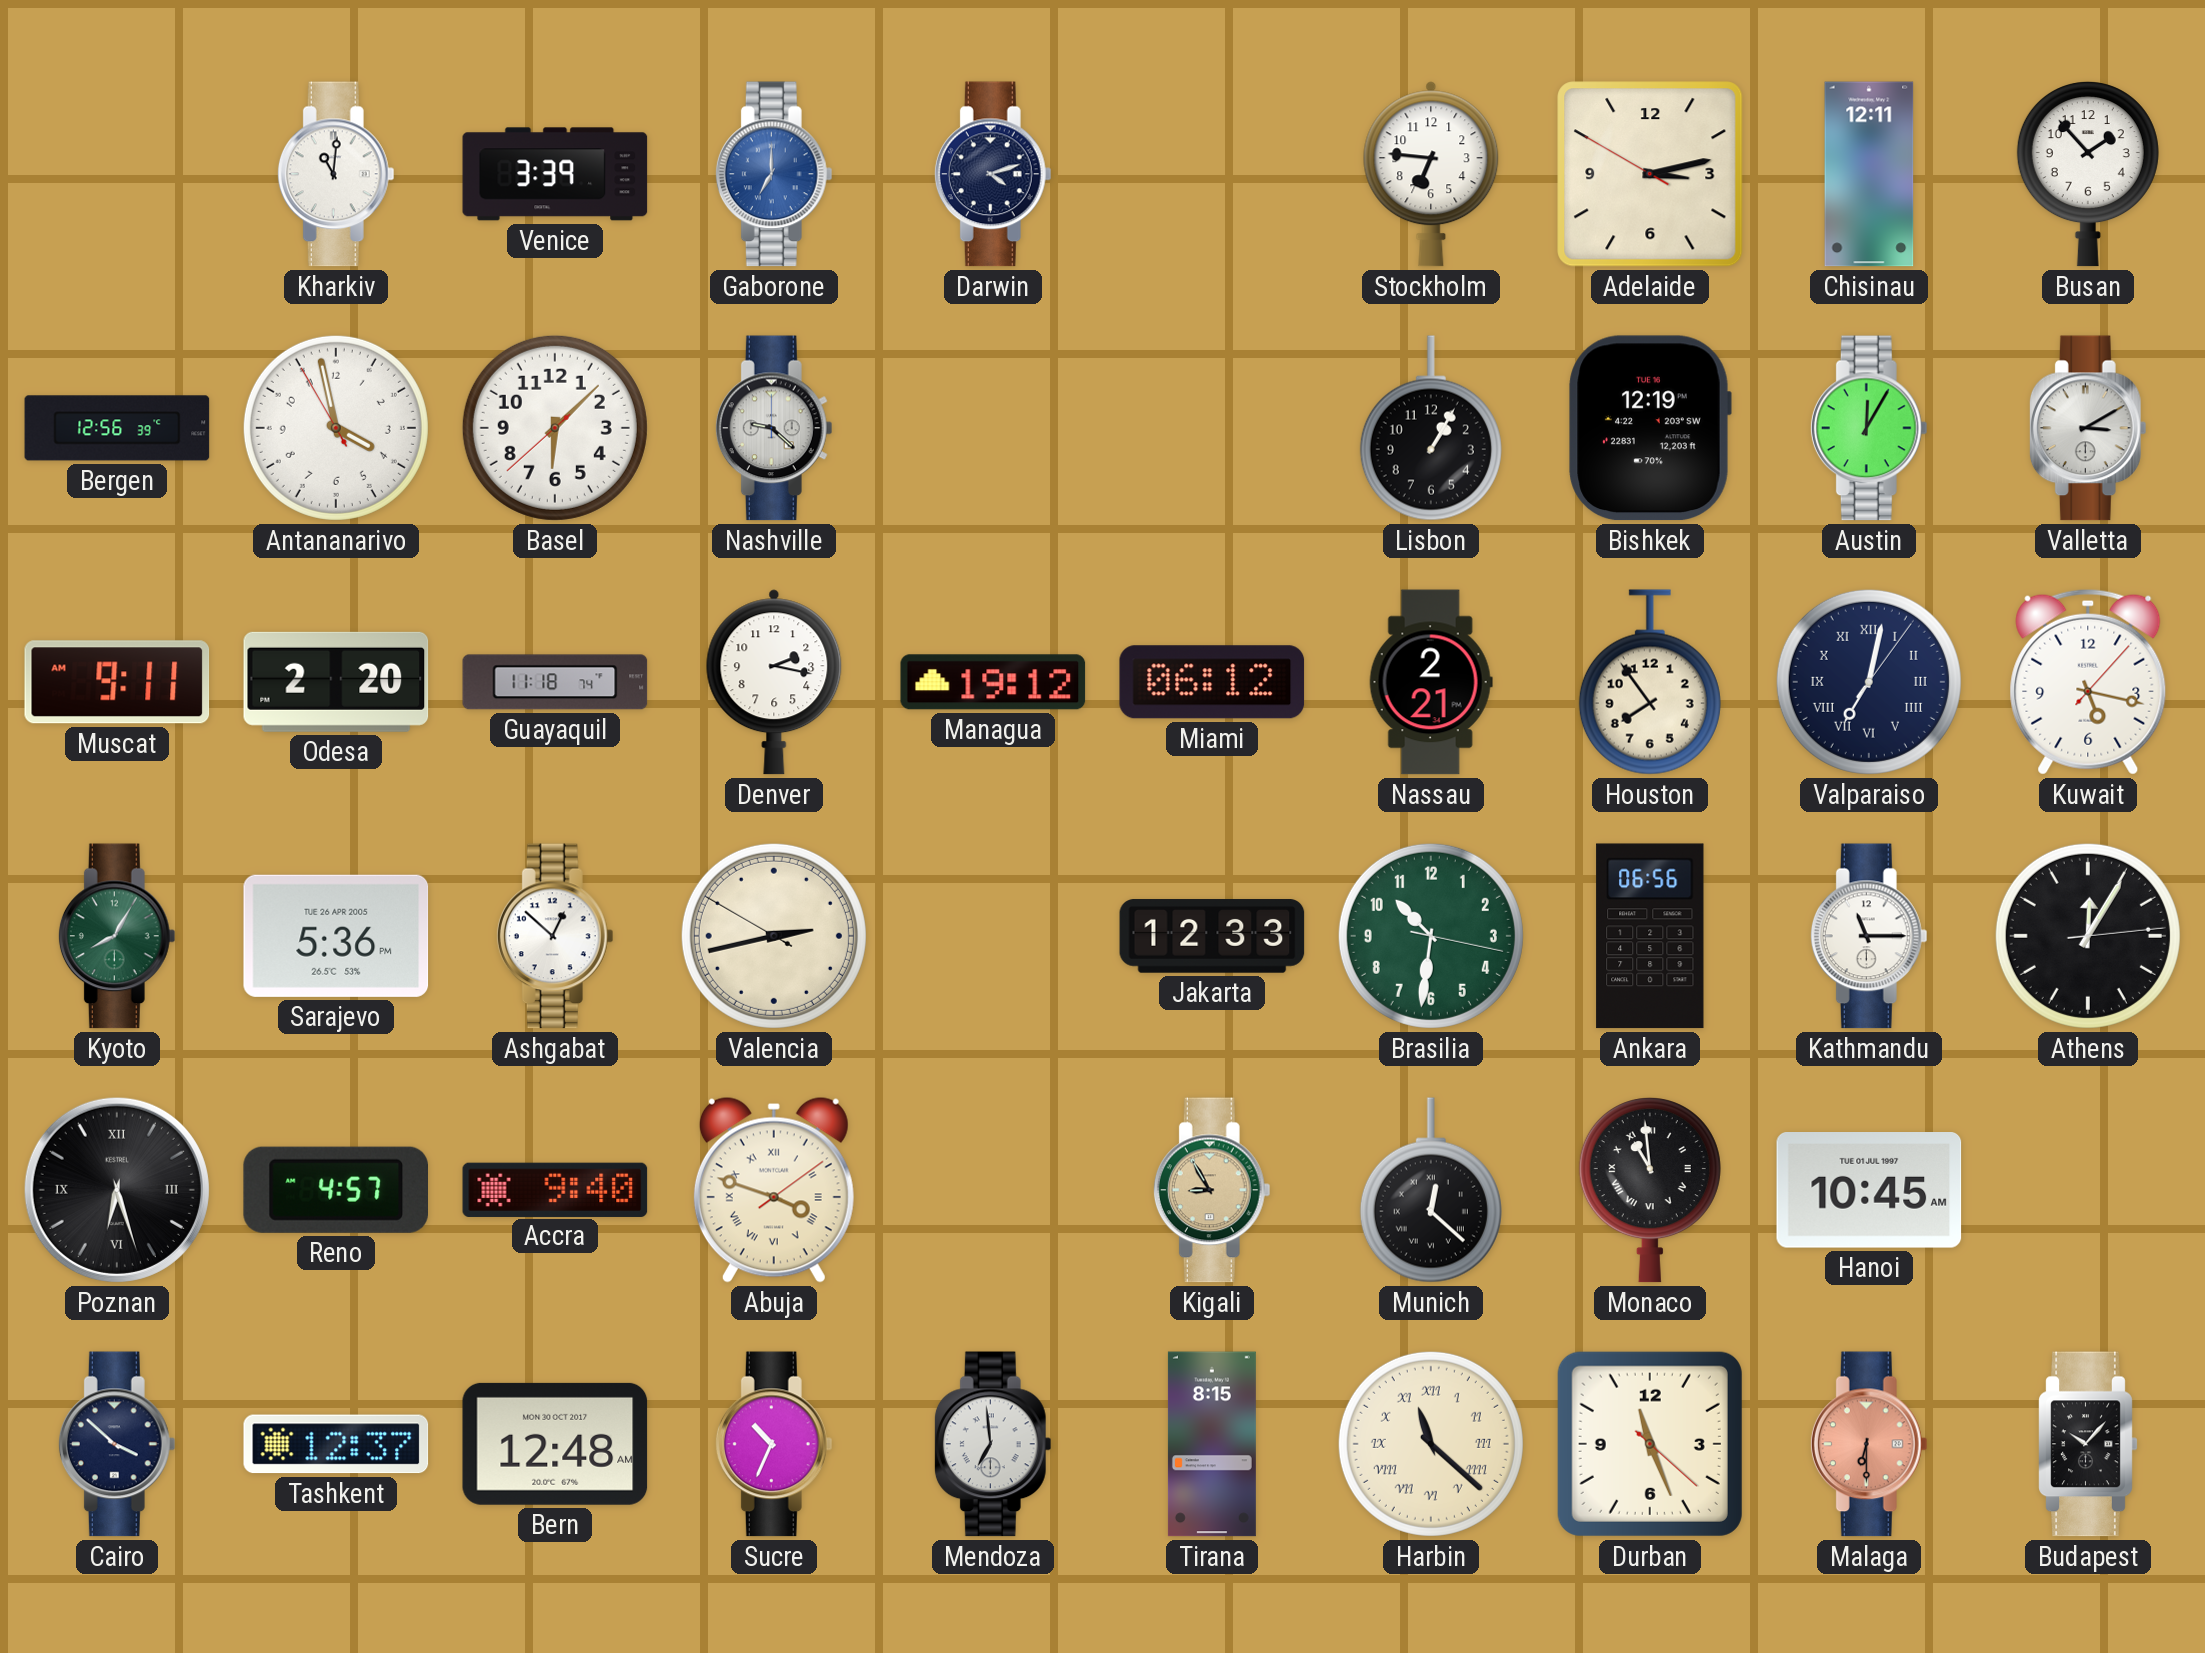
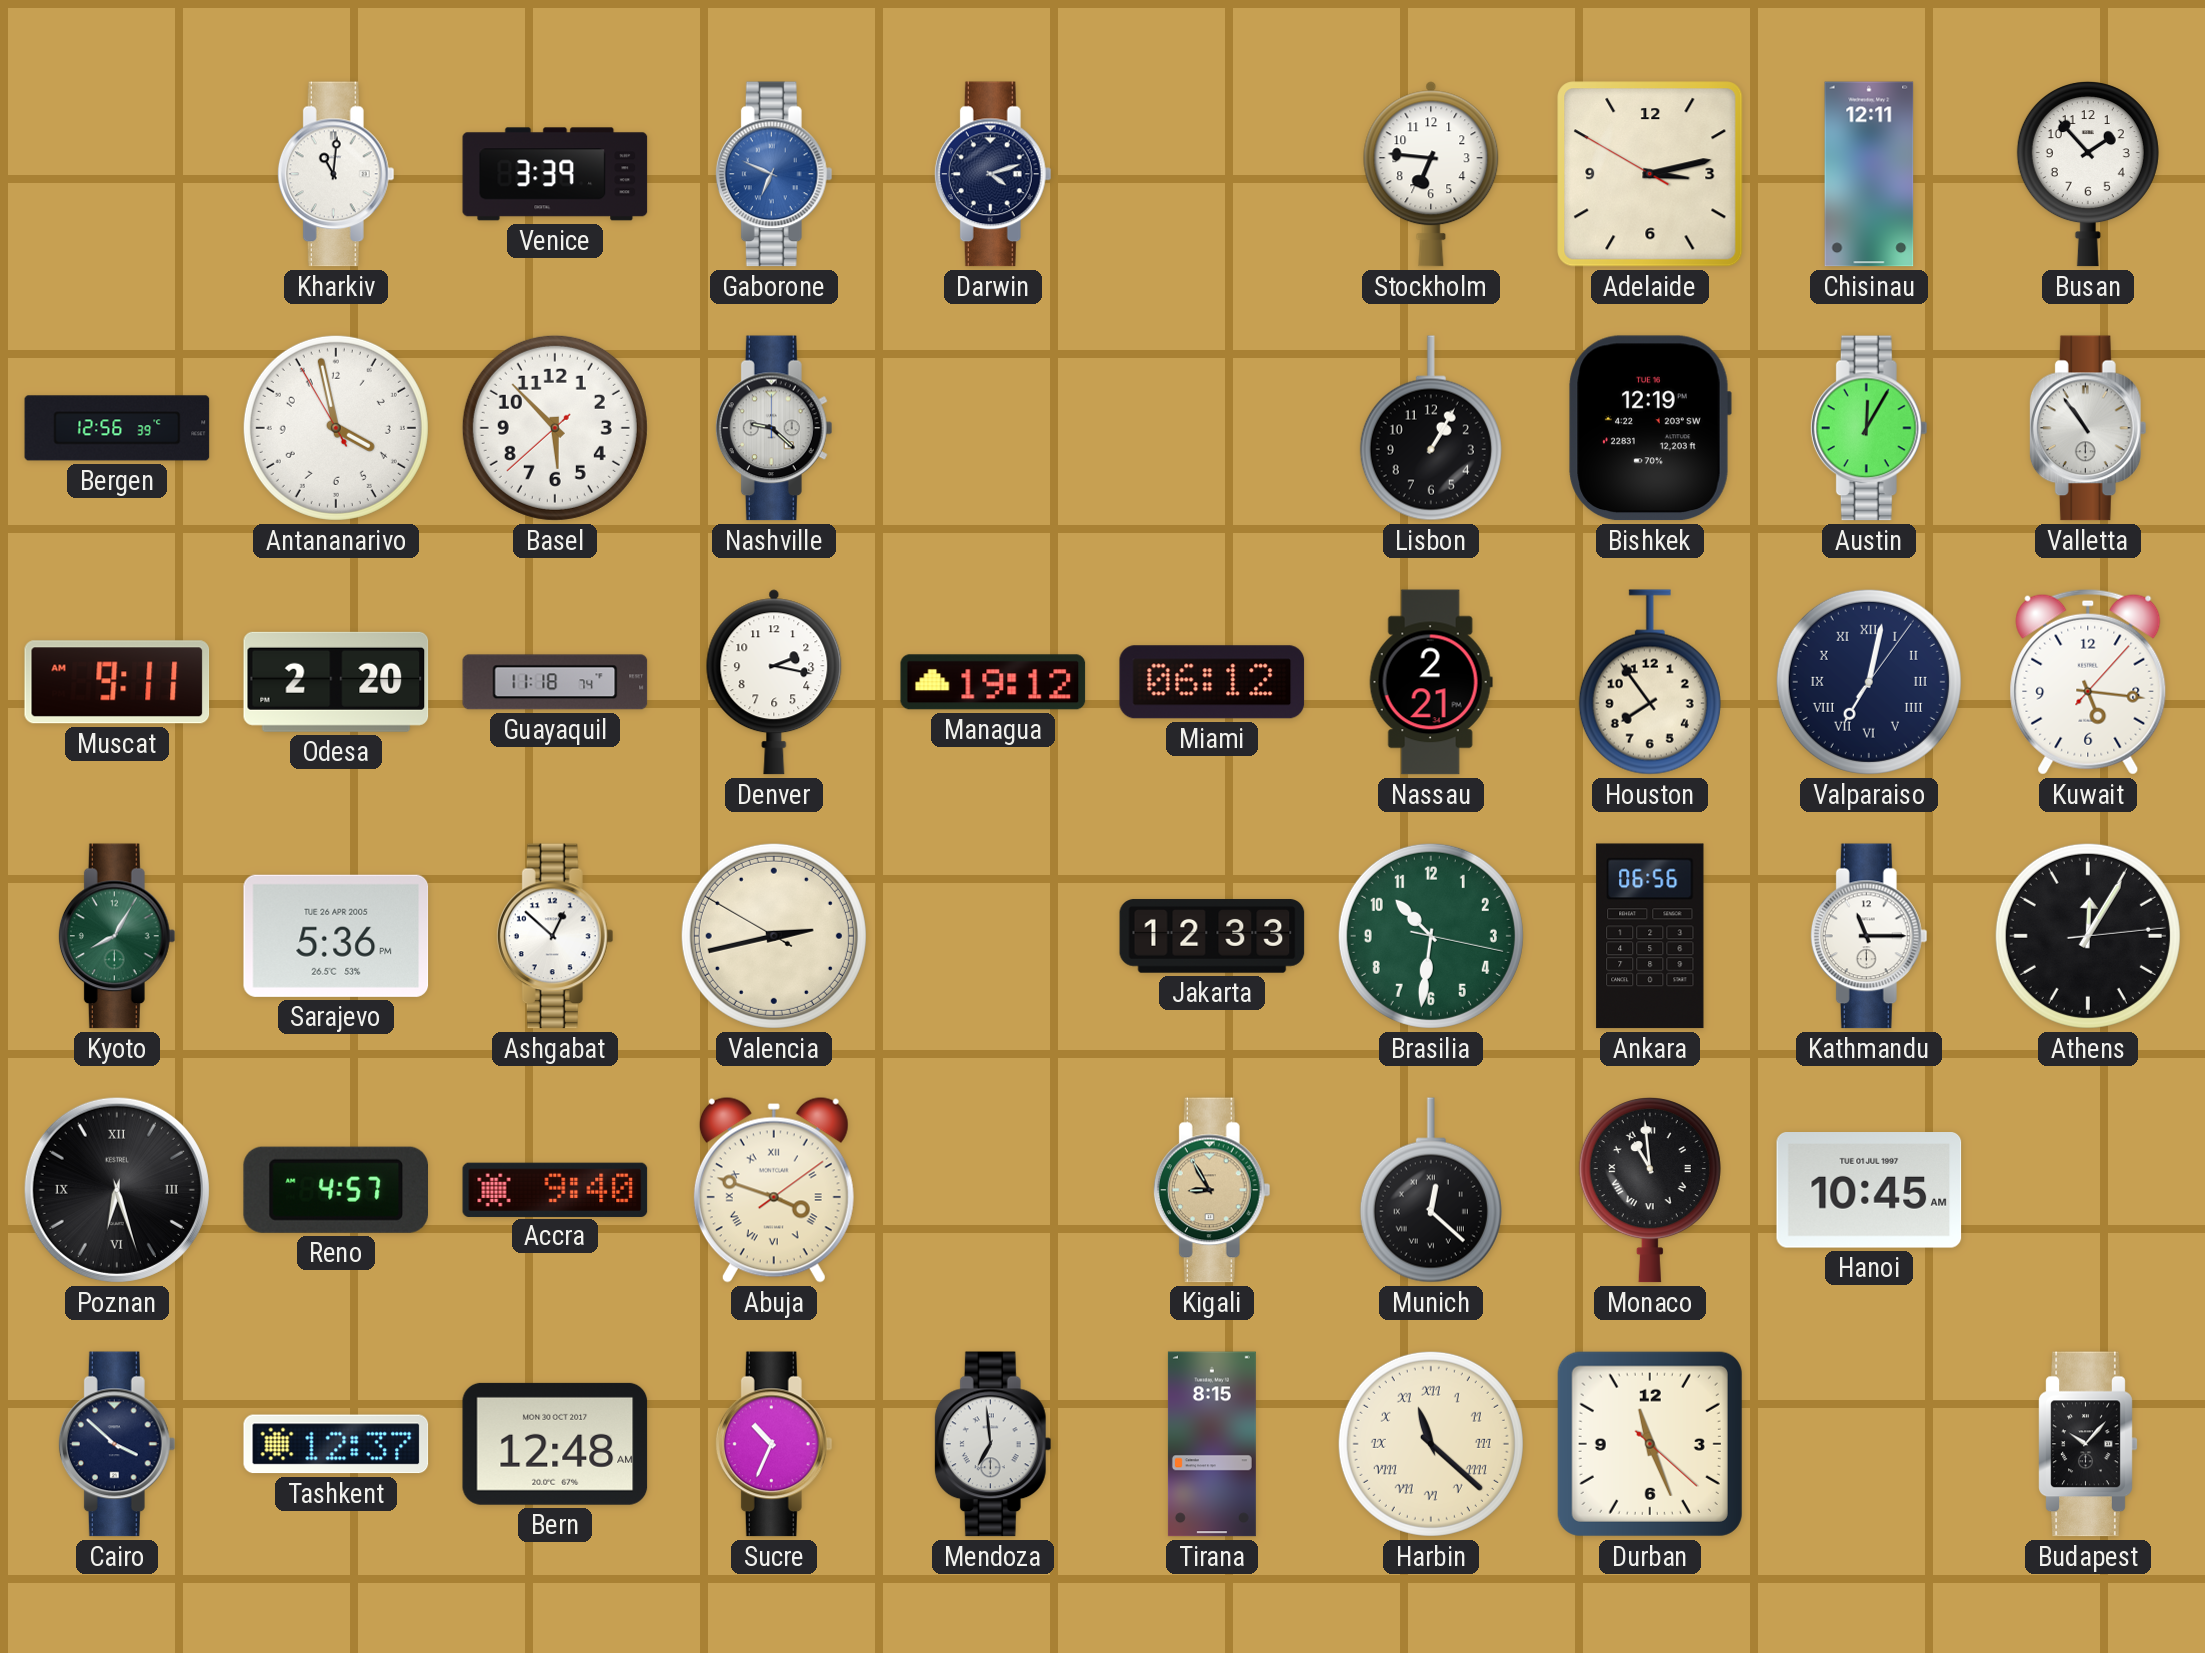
Gaborone: 7:00 -> 6:49
Basel: 6:07 -> 5:52
Valletta: 3:10 -> 10:54
Kuwait: 5:17 -> 5:16
Malaga: 6:30 -> none
